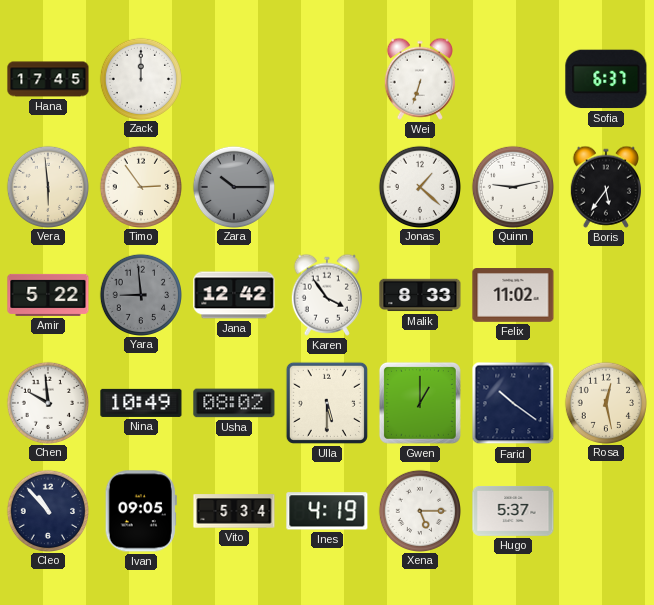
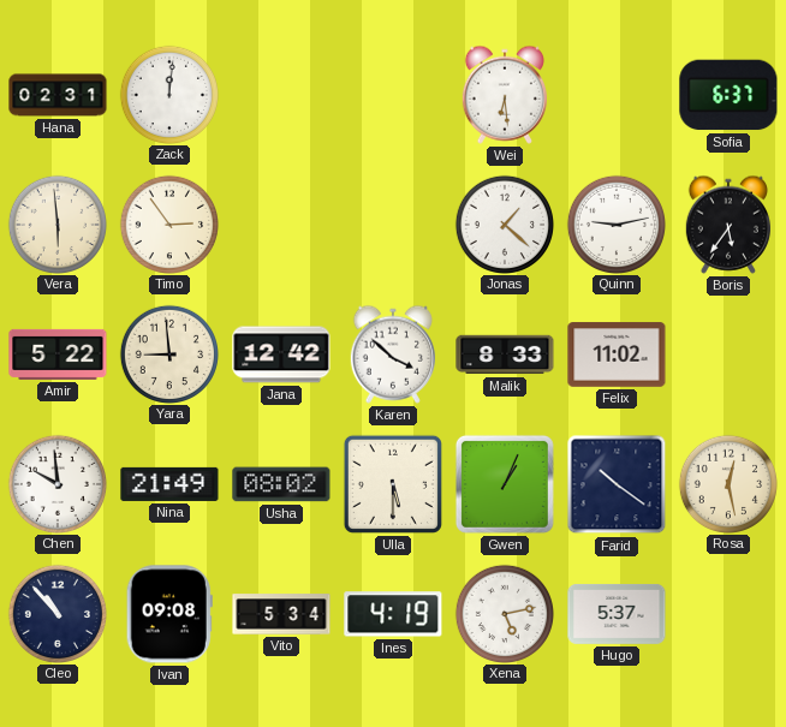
Hana: 17:45 -> 02:31
Zack: 12:00 -> 12:01
Wei: 6:33 -> 6:29
Zara: 10:15 -> none
Yara dial: grey -> cream
Karen: 3:54 -> 3:52
Nina: 10:49 -> 21:49
Gwen: 1:00 -> 1:04
Ivan: 09:05 -> 09:08
Xena: 5:15 -> 5:13
